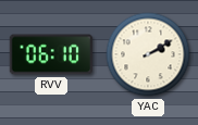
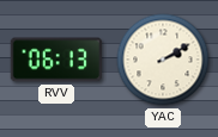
RVV: 06:10 -> 06:13
